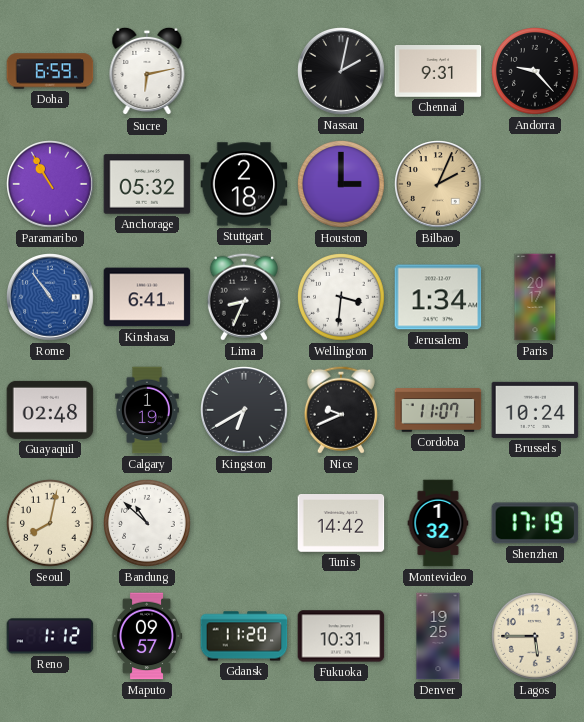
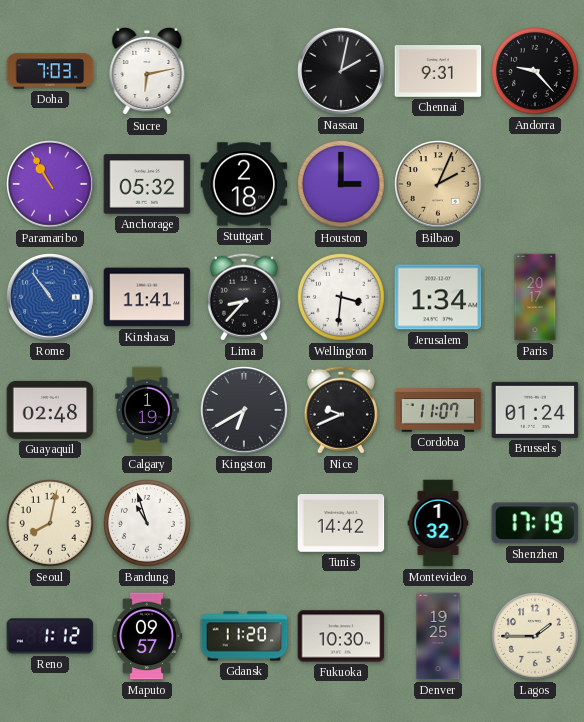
Doha: 6:59 -> 7:03
Kinshasa: 6:41 -> 11:41
Lima: 8:34 -> 8:37
Brussels: 10:24 -> 01:24
Bandung: 10:52 -> 10:57
Fukuoka: 10:31 -> 10:30
Lagos: 5:45 -> 1:45
